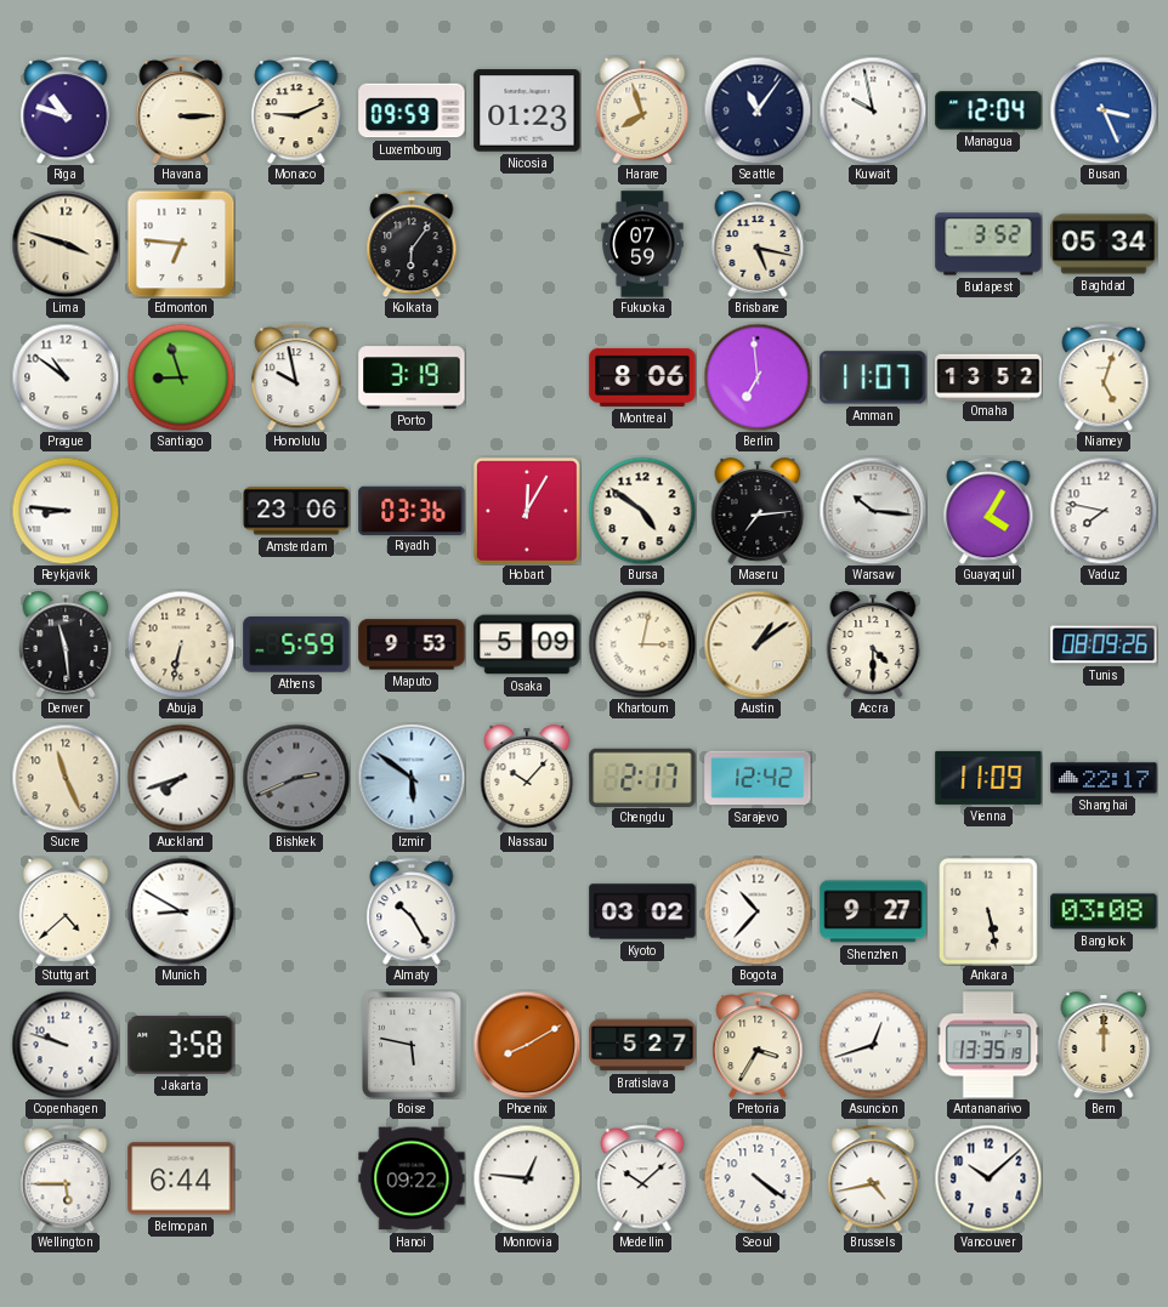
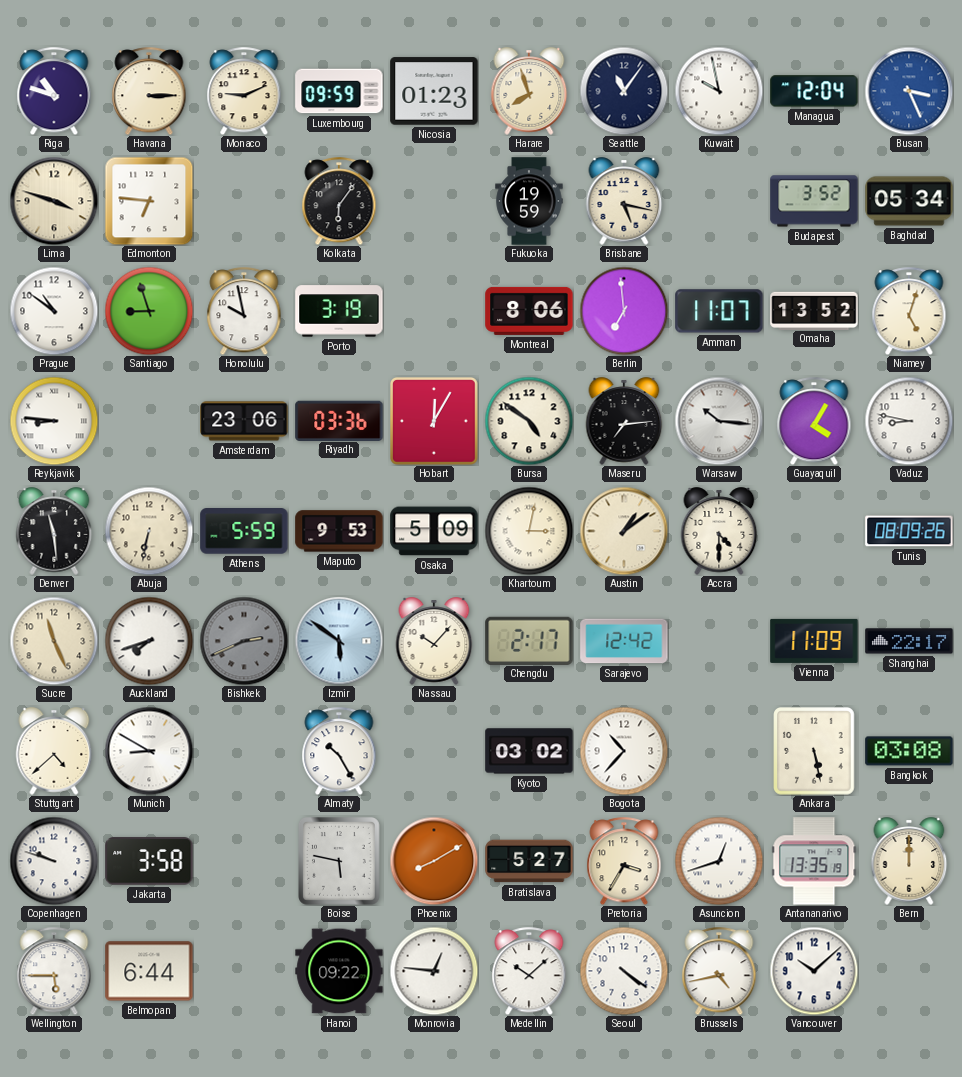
Fukuoka: 07:59 -> 19:59
Vaduz: 7:47 -> 8:47
Shenzhen: 9:27 -> none
